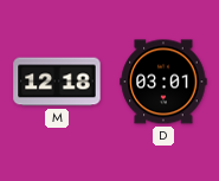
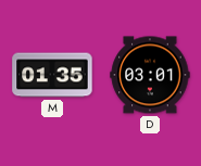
M: 12:18 -> 01:35
